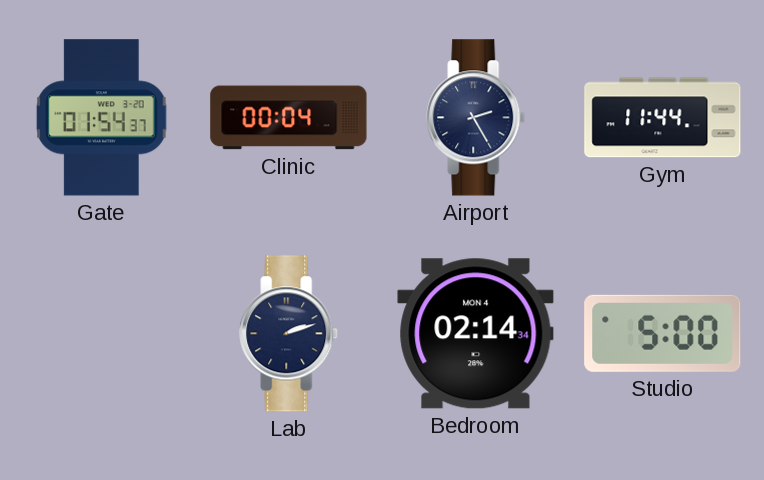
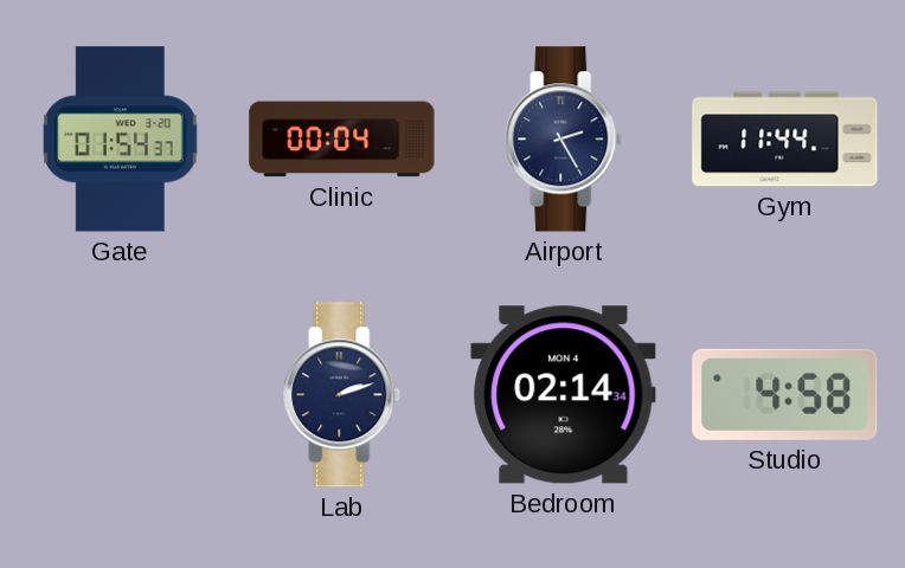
Studio: 5:00 -> 4:58
